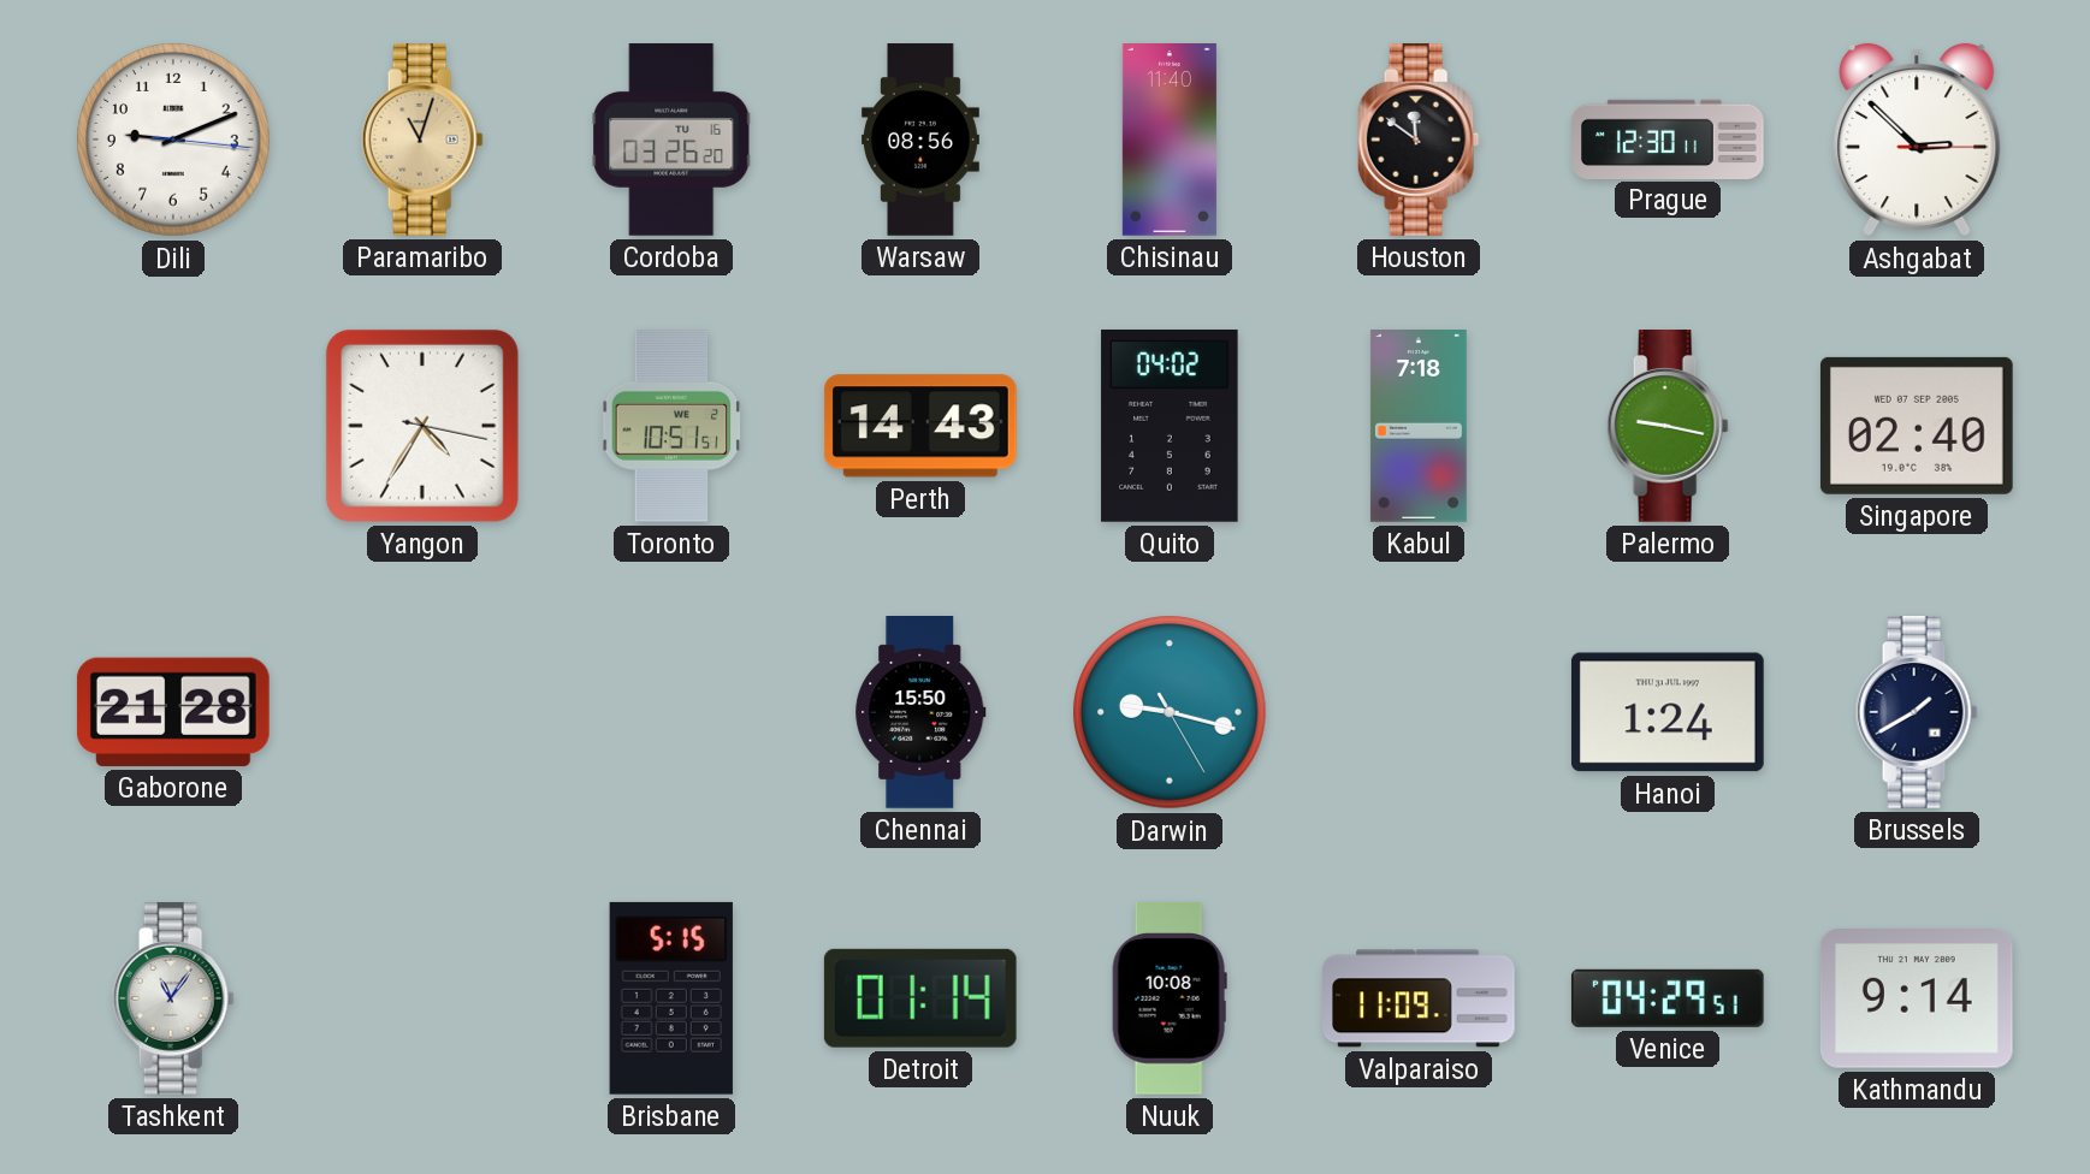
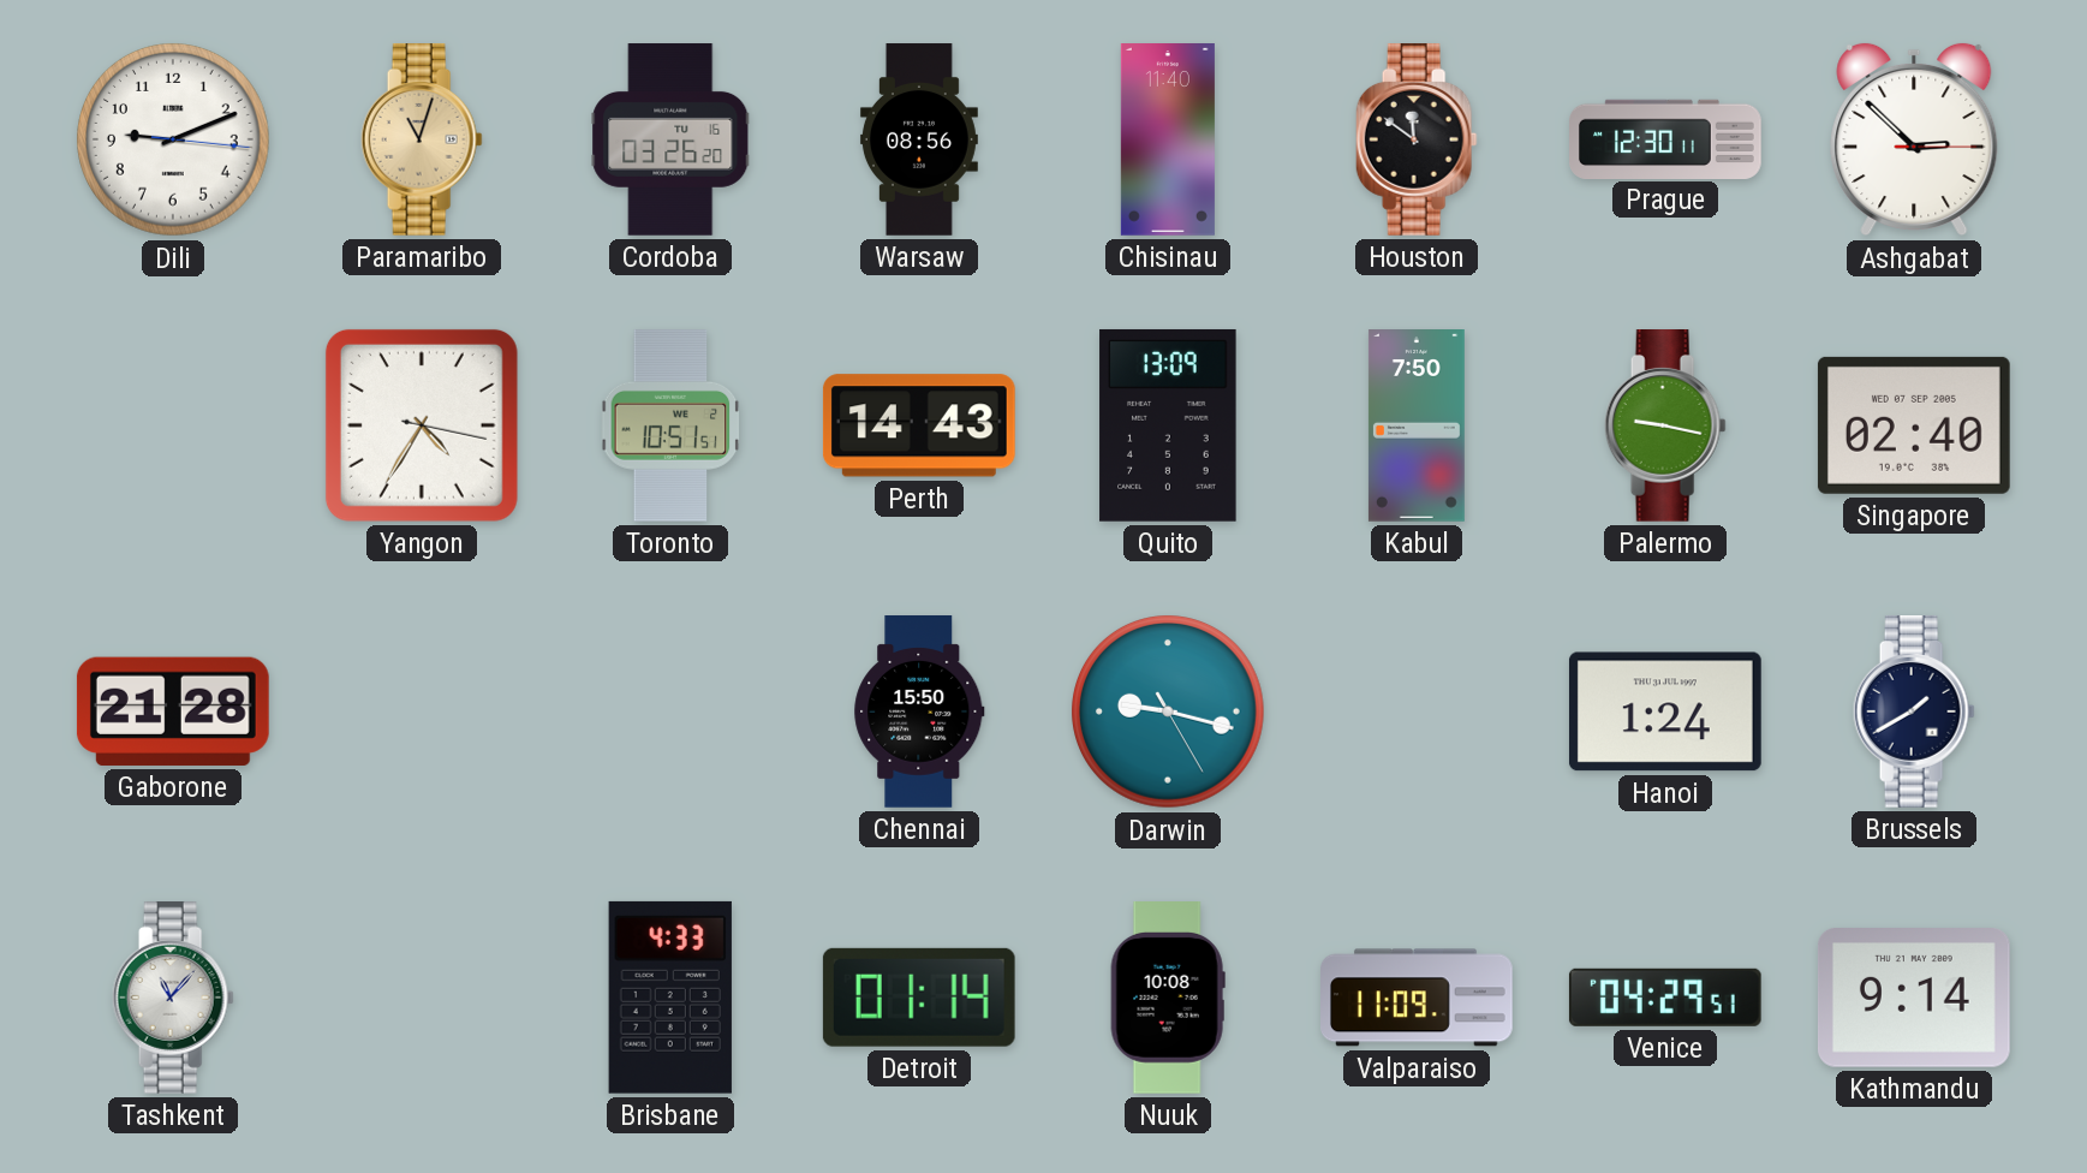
Quito: 04:02 -> 13:09
Kabul: 7:18 -> 7:50
Tashkent: 11:06 -> 11:07
Brisbane: 5:15 -> 4:33
